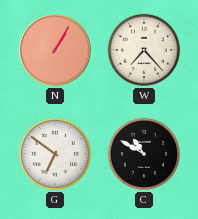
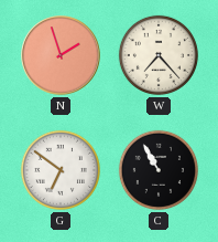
N: 1:05 -> 1:57
C: 10:50 -> 10:55
